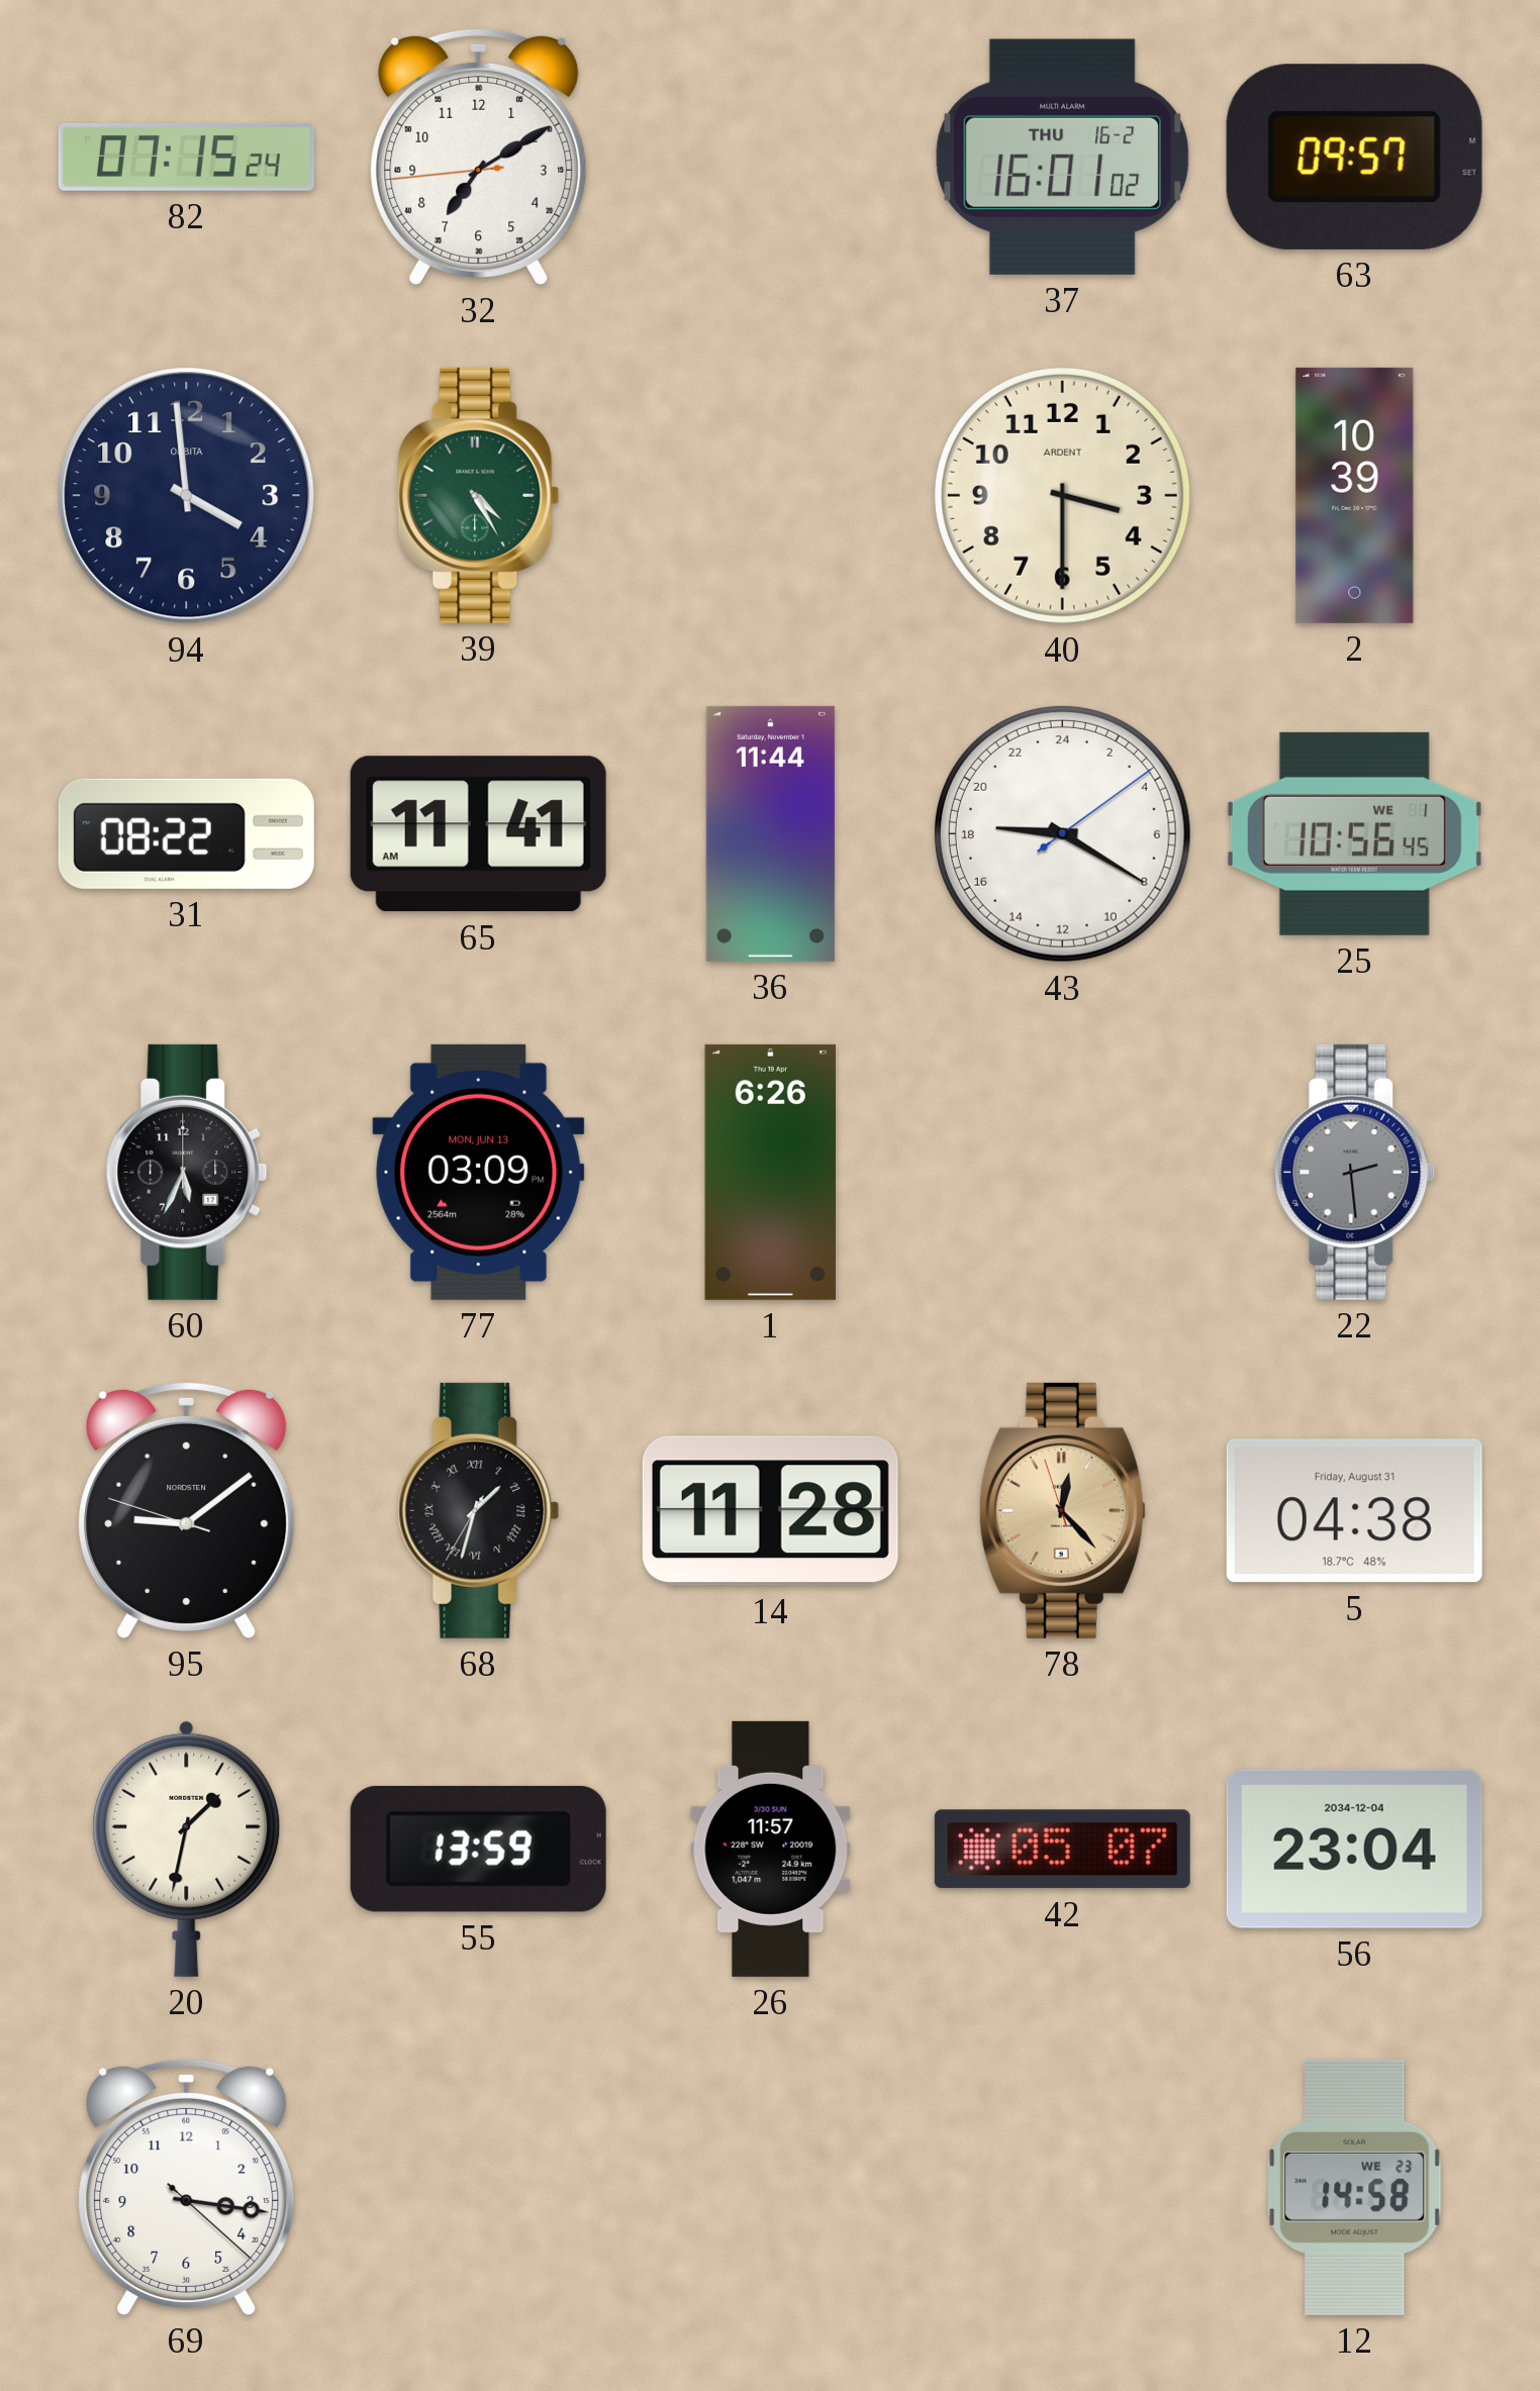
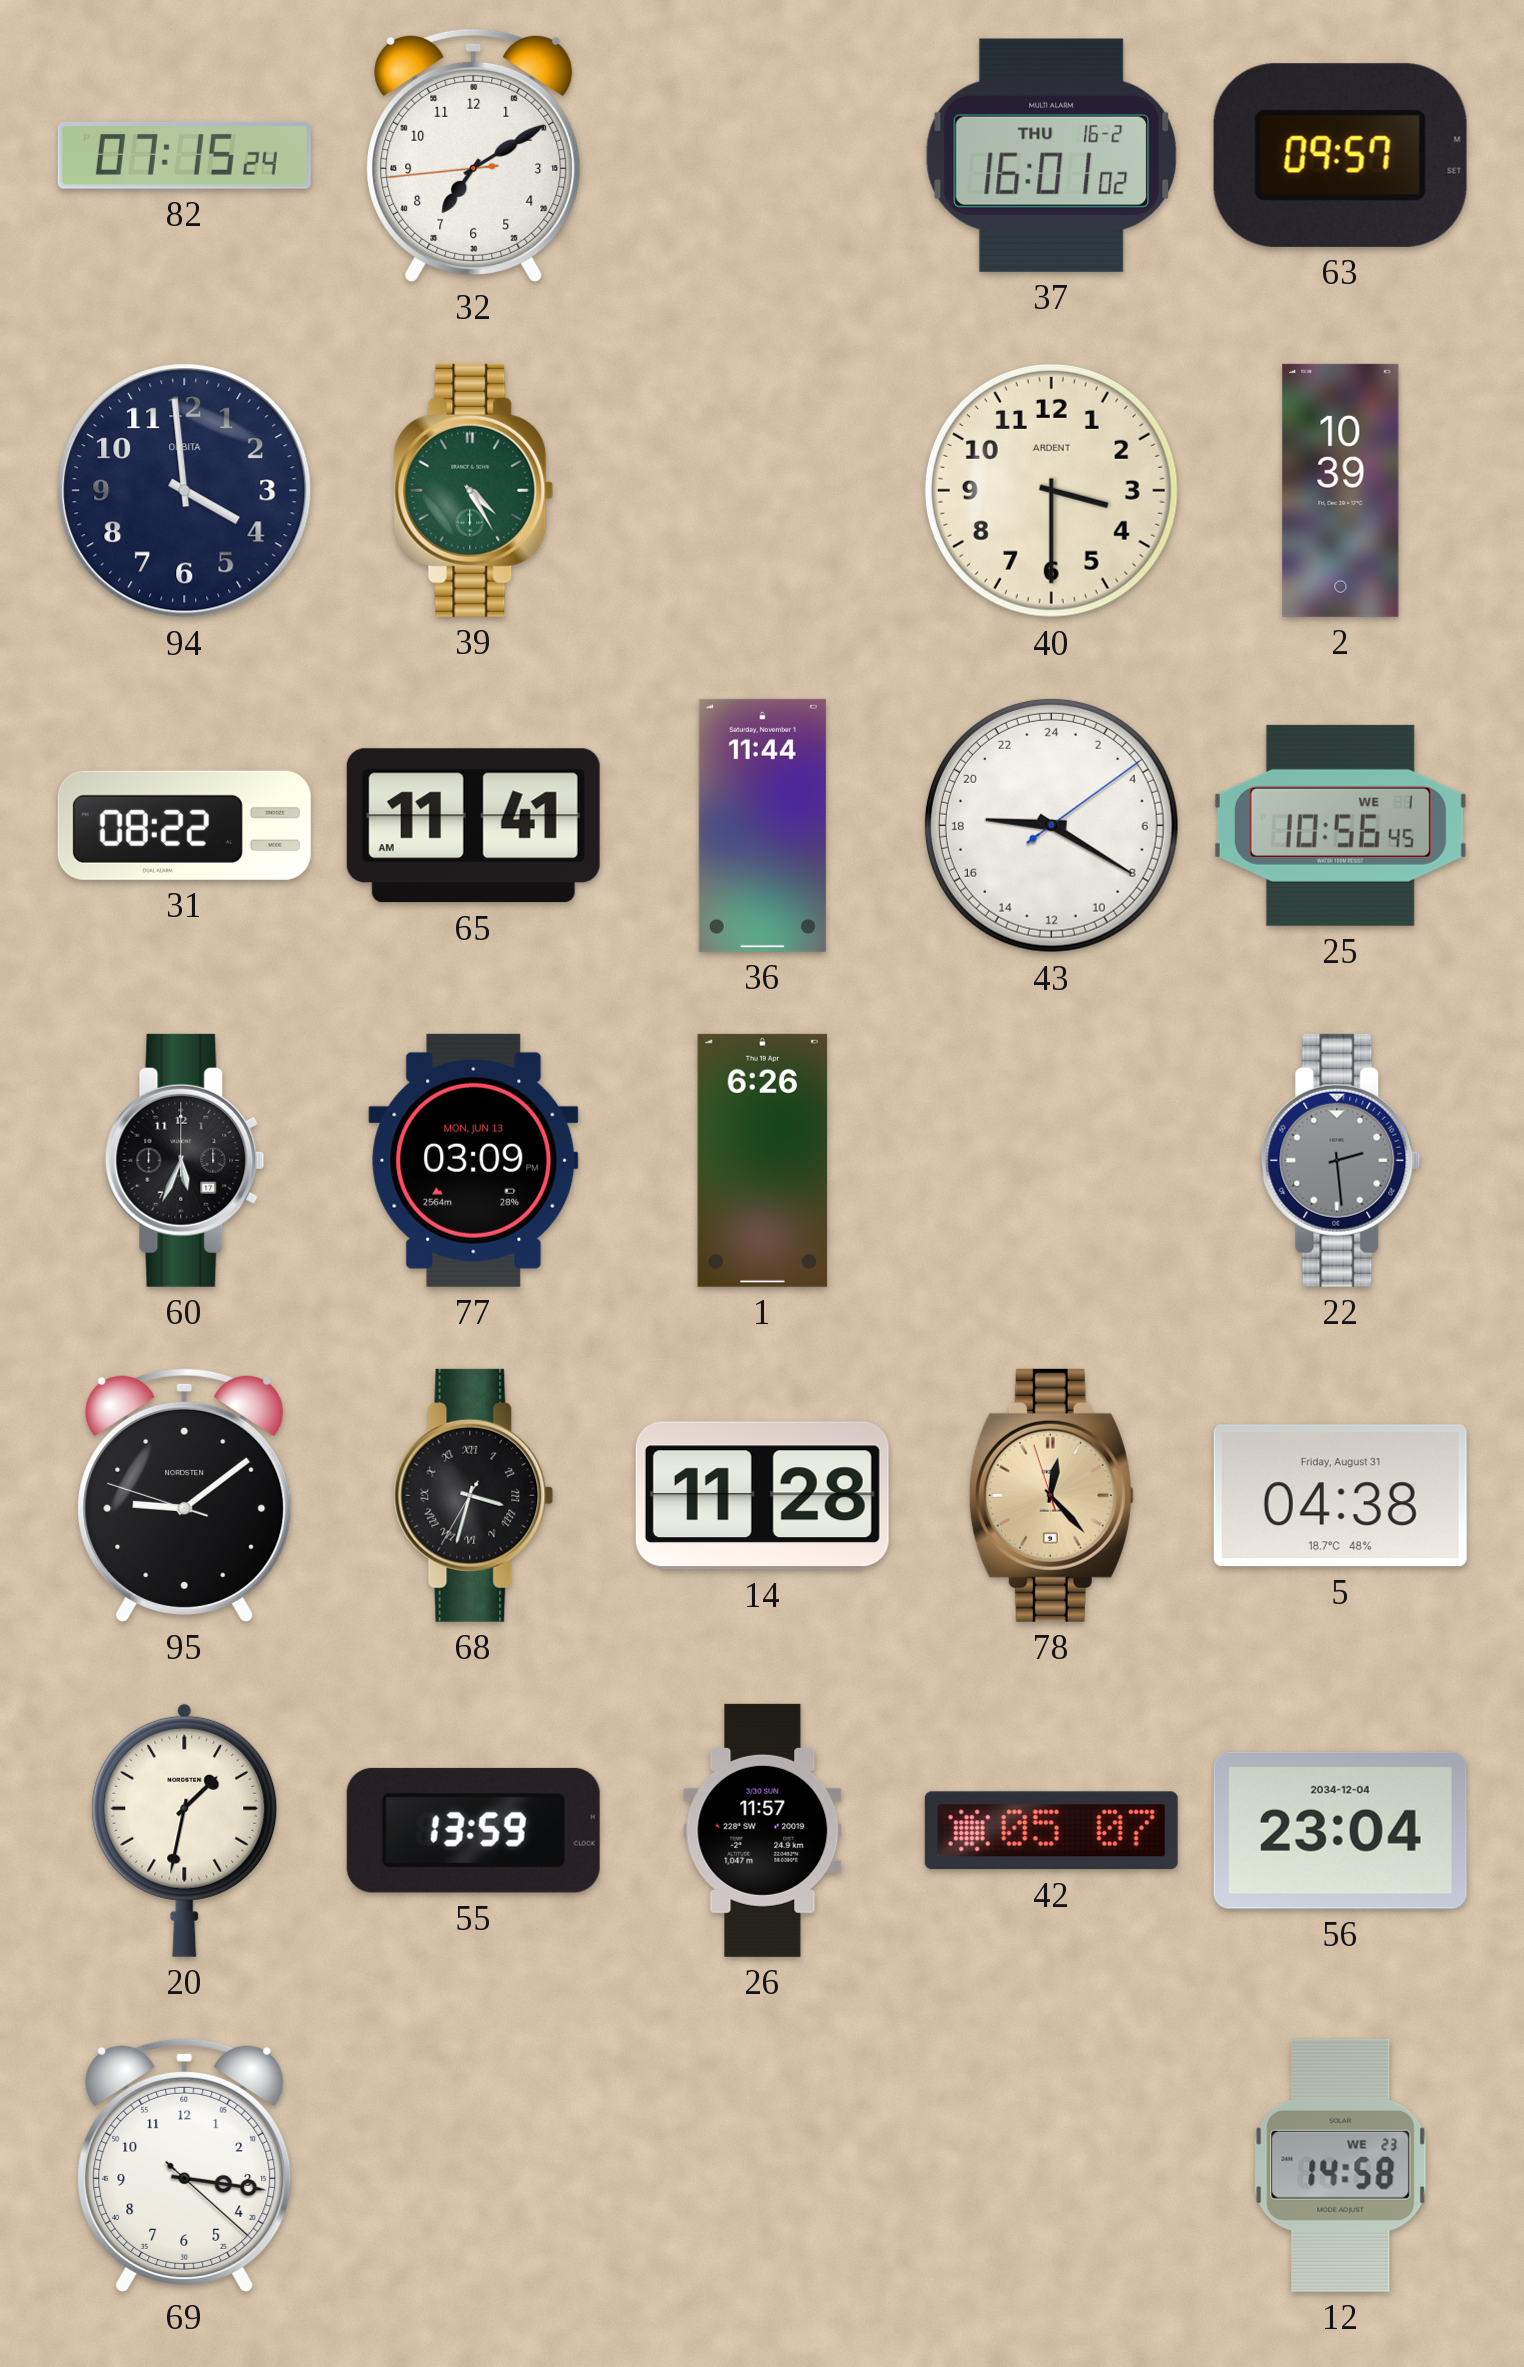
68: 1:32 -> 3:32
